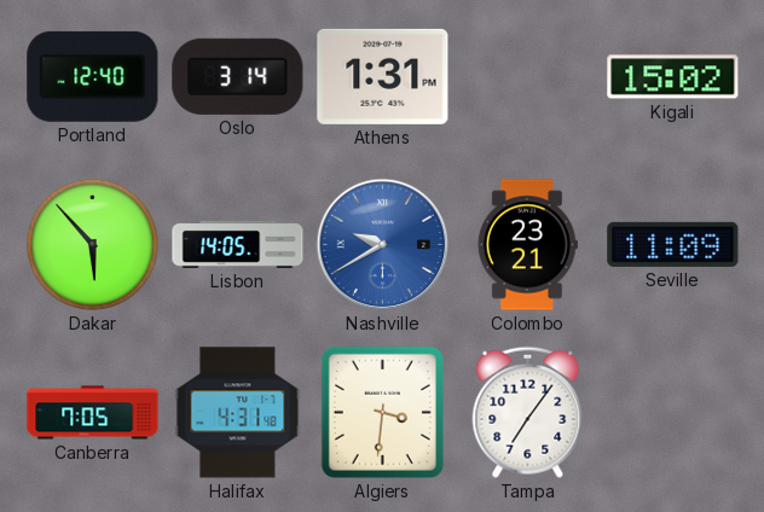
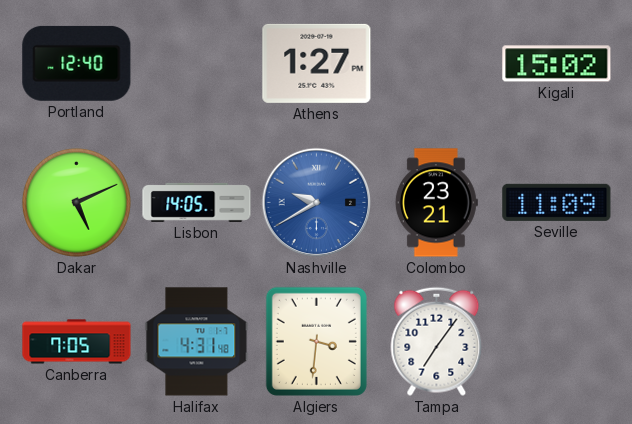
Oslo: 3:14 -> none
Athens: 1:31 -> 1:27
Dakar: 5:53 -> 5:11
